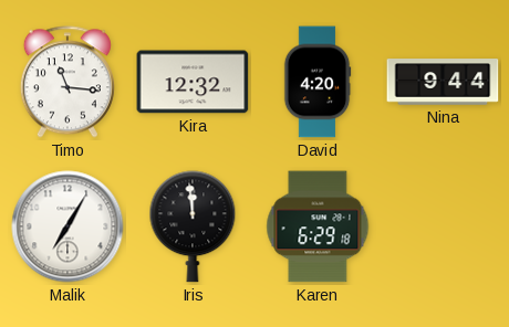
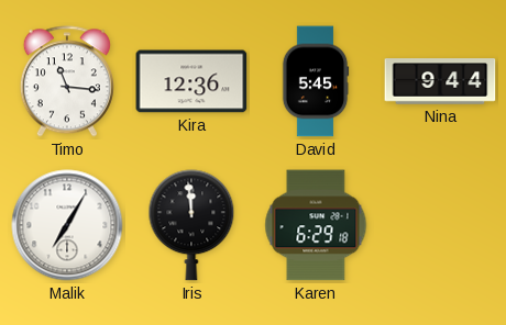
Kira: 12:32 -> 12:36
David: 4:20 -> 5:45
